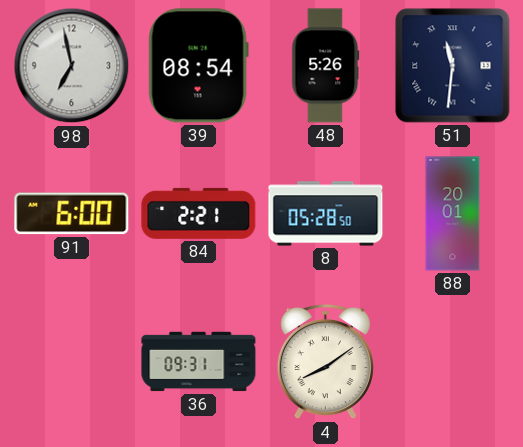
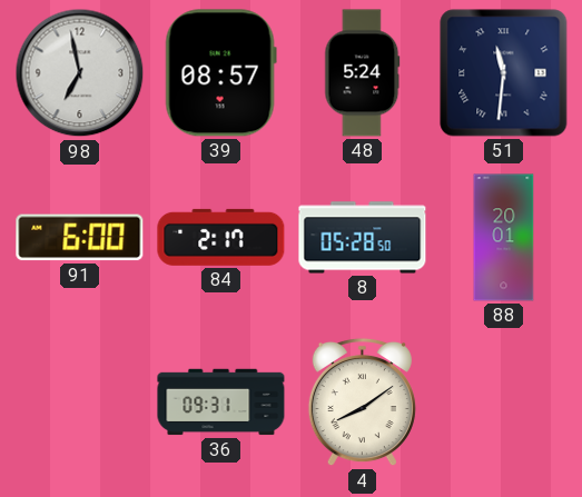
39: 08:54 -> 08:57
48: 5:26 -> 5:24
84: 2:21 -> 2:17
